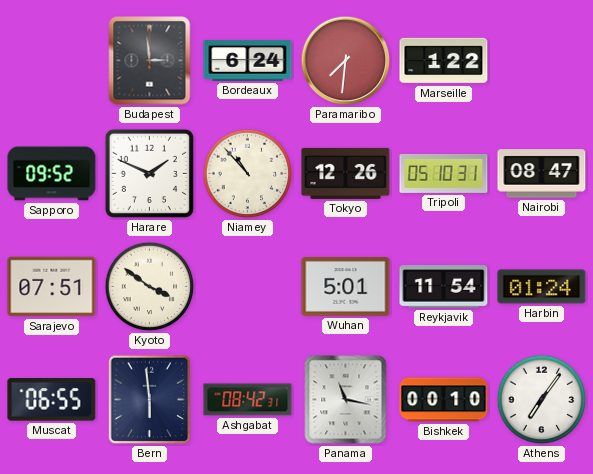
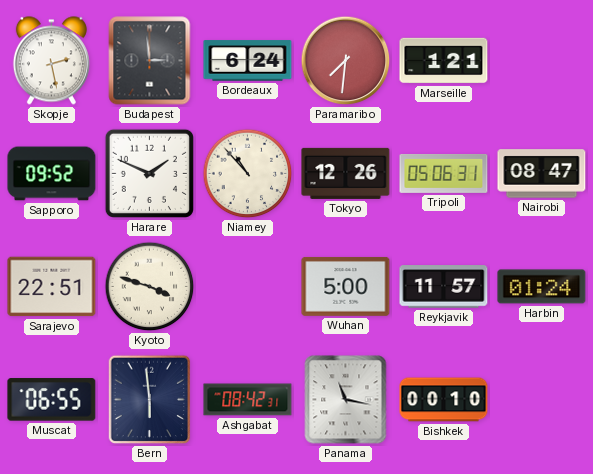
Skopje: none -> 2:28
Marseille: 1:22 -> 1:21
Tripoli: 05:10 -> 05:06
Sarajevo: 07:51 -> 22:51
Kyoto: 3:51 -> 3:48
Wuhan: 5:01 -> 5:00
Reykjavik: 11:54 -> 11:57
Athens: 7:06 -> none
